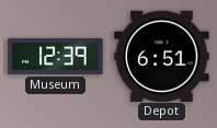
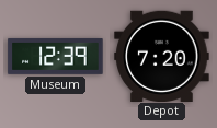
Depot: 6:51 -> 7:20
